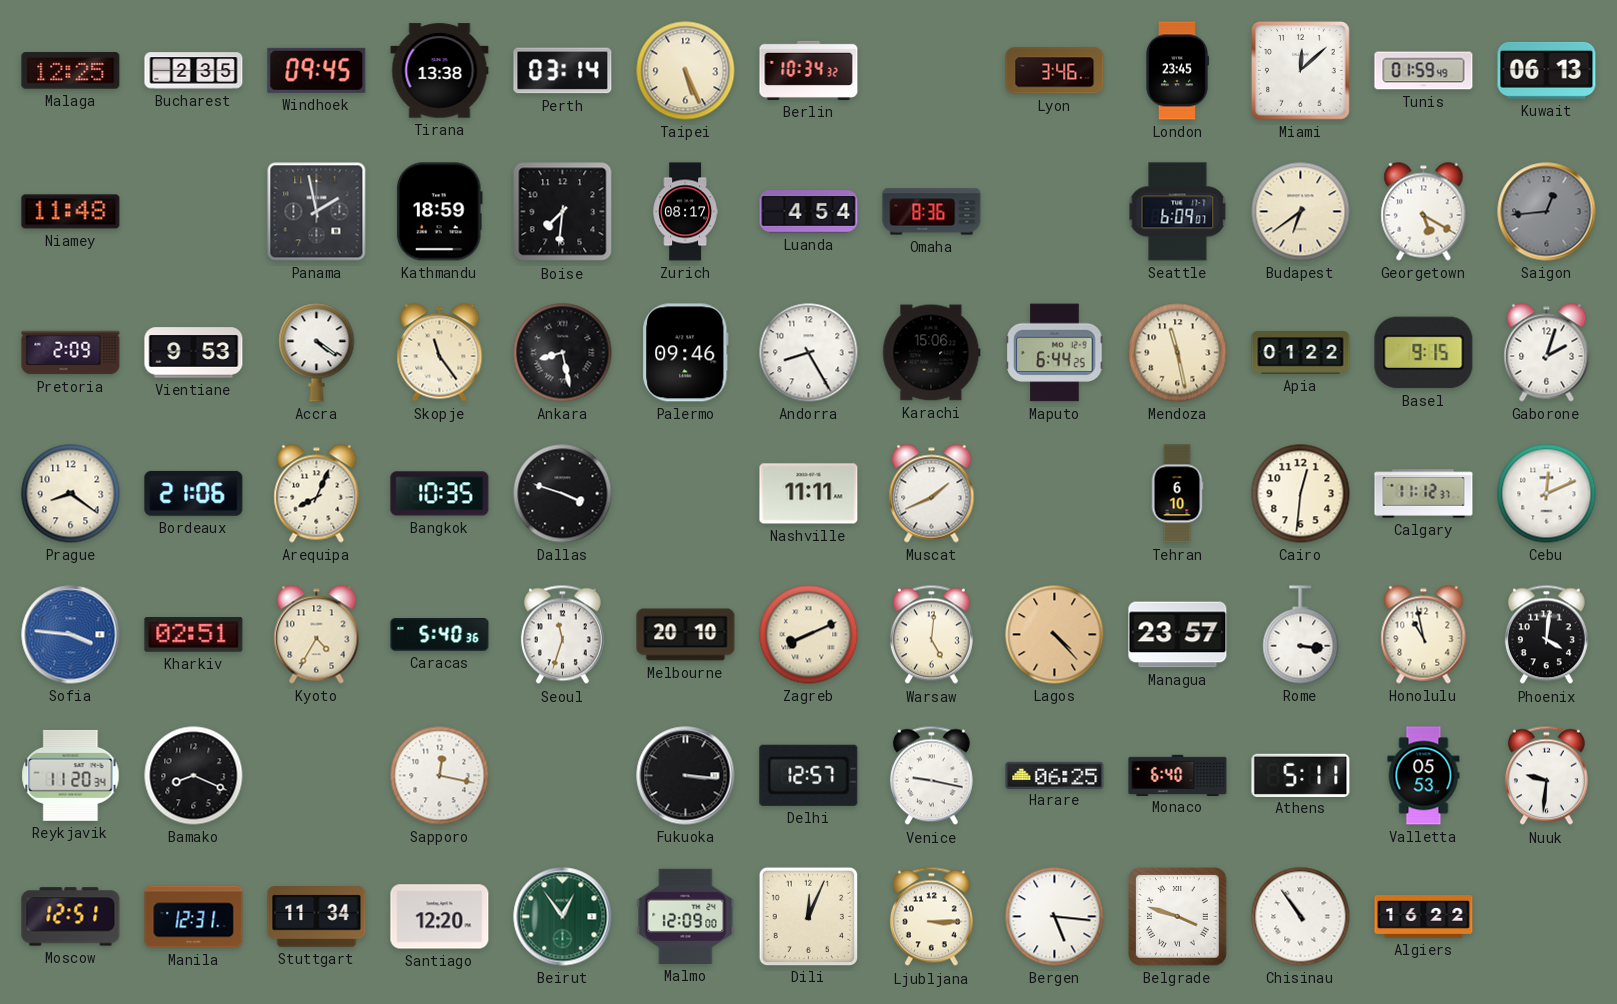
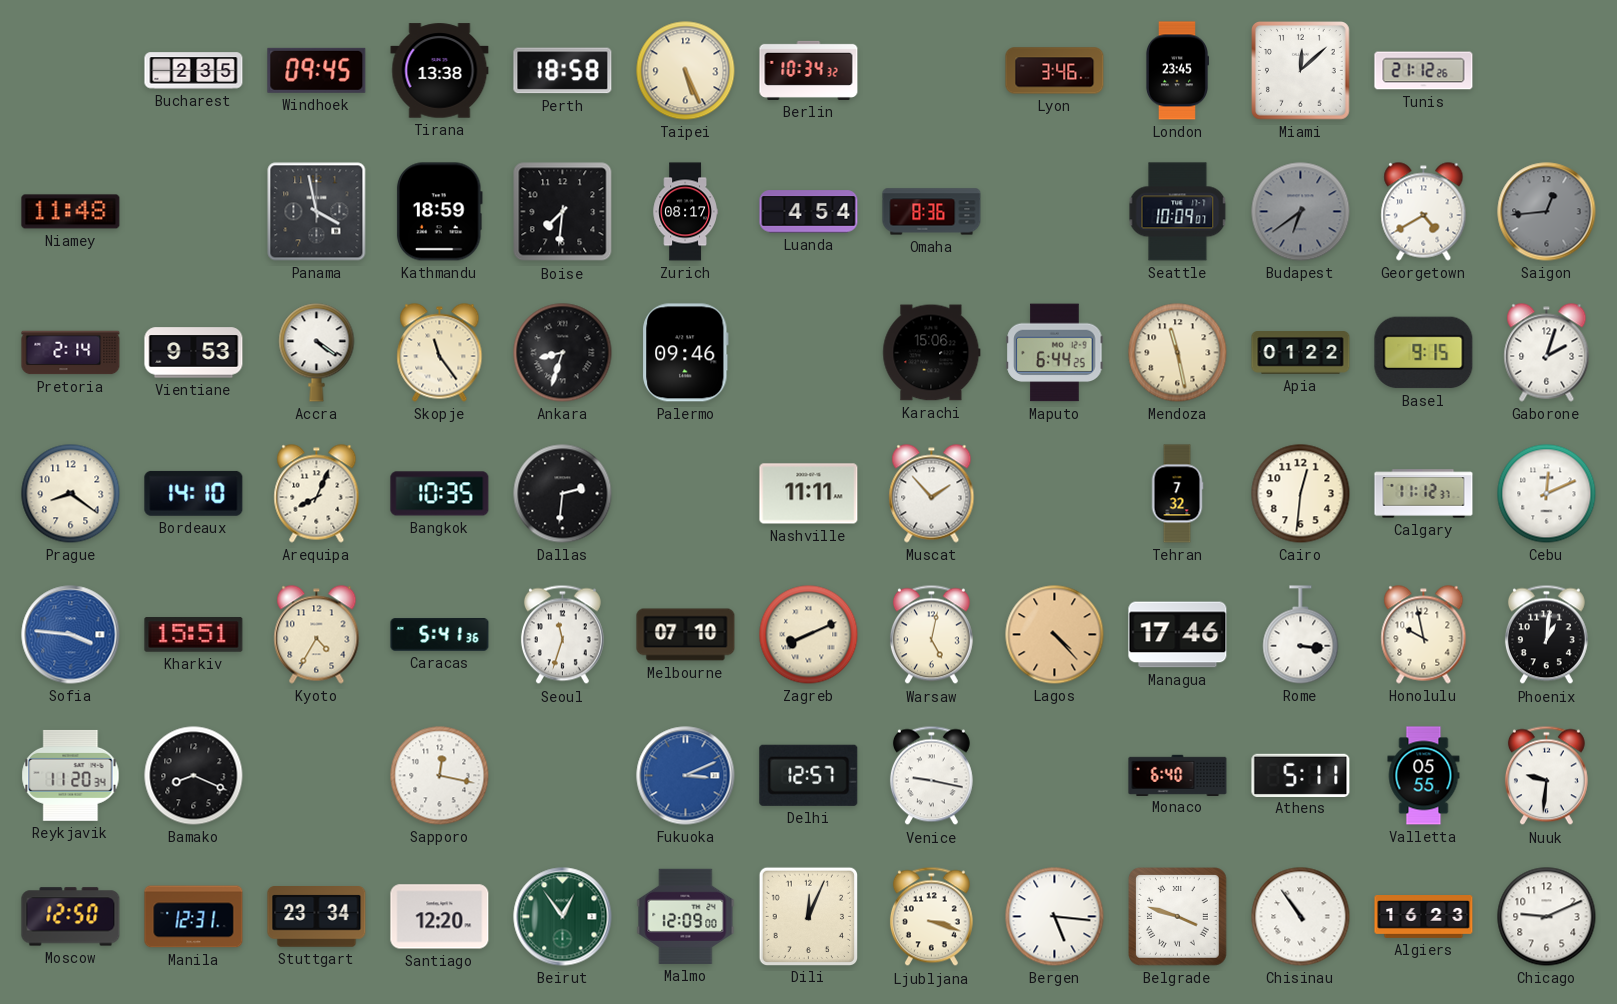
Malaga: 12:25 -> none
Perth: 03:14 -> 18:58
Tunis: 01:59 -> 21:12
Kuwait: 06:13 -> none
Panama: 1:58 -> 3:58
Seattle: 6:09 -> 10:09
Budapest dial: cream -> grey
Georgetown: 5:20 -> 4:40
Pretoria: 2:09 -> 2:14
Ankara: 8:28 -> 8:33
Andorra: 8:25 -> none
Bordeaux: 21:06 -> 14:10
Dallas: 3:48 -> 2:31
Muscat: 1:41 -> 1:53
Tehran: 6:10 -> 7:32
Kharkiv: 02:51 -> 15:51
Caracas: 5:40 -> 5:41
Melbourne: 20:10 -> 07:10
Warsaw: 5:01 -> 5:02
Managua: 23:57 -> 17:46
Honolulu: 10:58 -> 9:58
Phoenix: 4:01 -> 1:01
Fukuoka: 3:16 -> 3:11
Fukuoka dial: black -> blue
Harare: 06:25 -> none
Valletta: 05:53 -> 05:55
Moscow: 12:51 -> 12:50
Stuttgart: 11:34 -> 23:34
Ljubljana: 3:15 -> 3:18
Algiers: 16:22 -> 16:23
Chicago: none -> 9:11
